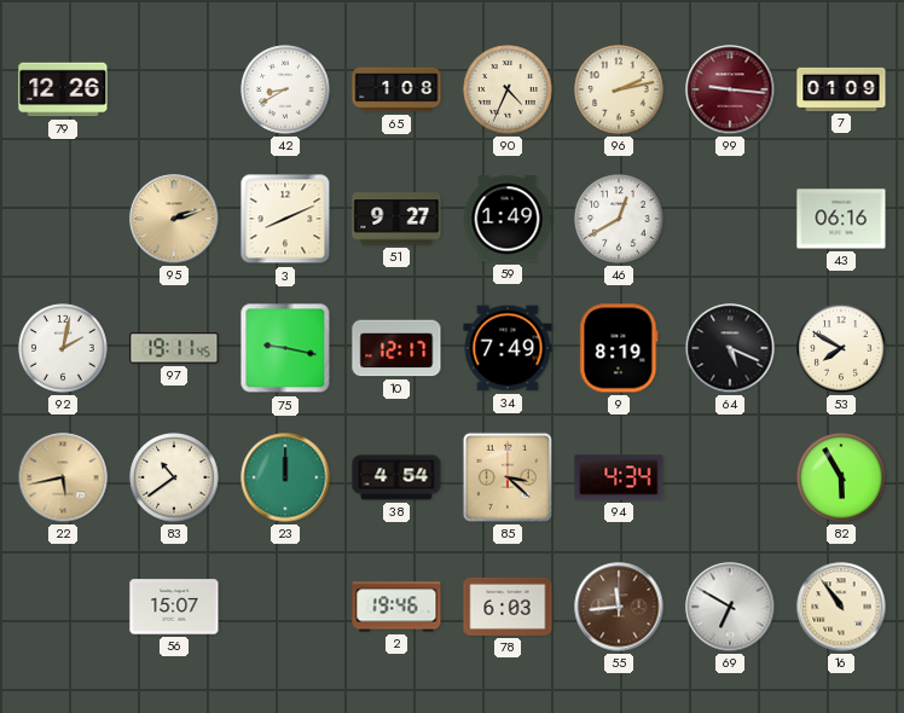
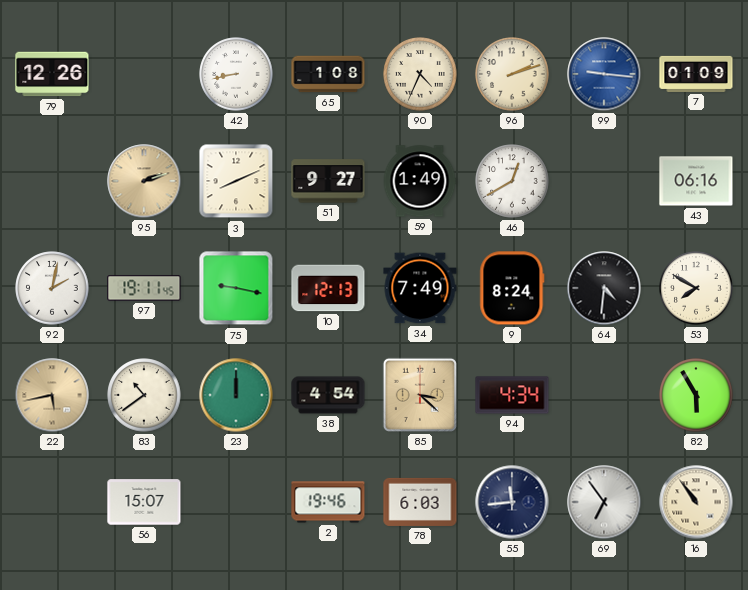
42: 8:40 -> 8:43
96: 2:13 -> 2:12
99 dial: burgundy -> blue
10: 12:17 -> 12:13
9: 8:19 -> 8:24
64: 5:19 -> 4:31
55 dial: brown -> navy
69: 6:50 -> 6:54
